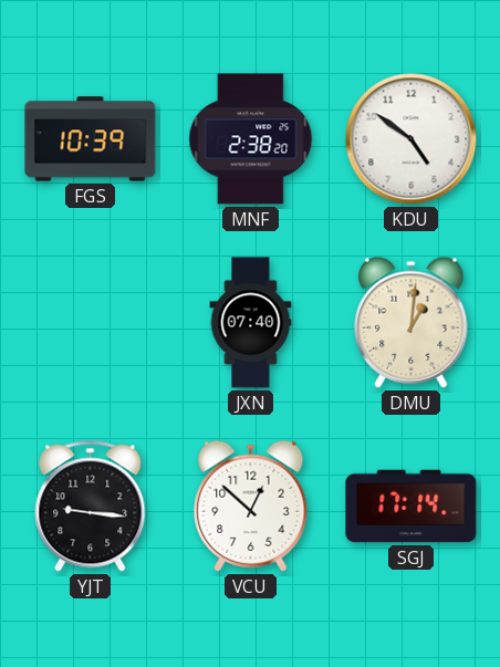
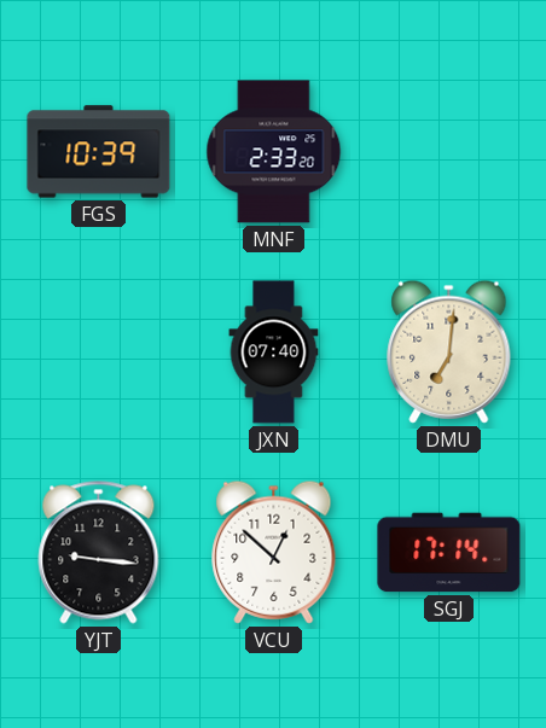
MNF: 2:38 -> 2:33
KDU: 4:51 -> none
DMU: 1:01 -> 7:01
